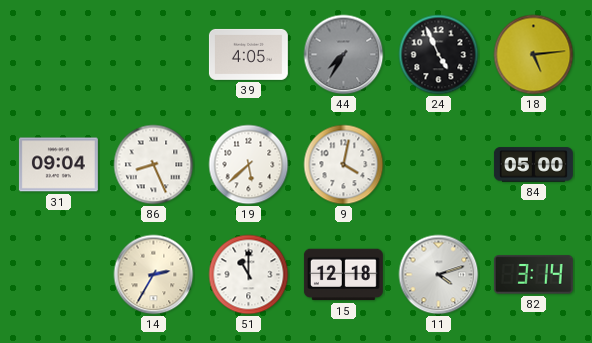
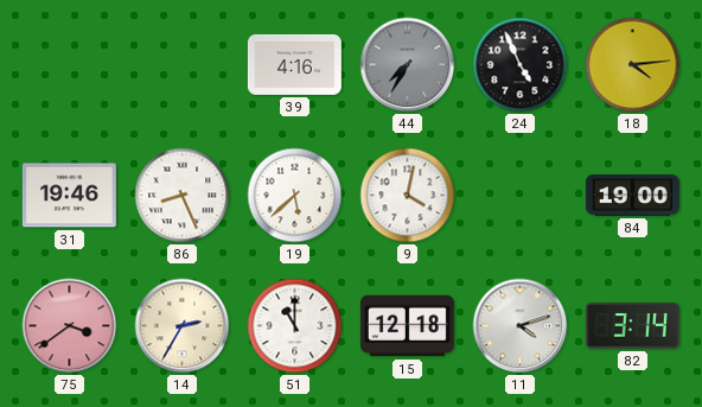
39: 4:05 -> 4:16
18: 5:14 -> 4:14
31: 09:04 -> 19:46
84: 05:00 -> 19:00
75: none -> 3:39
